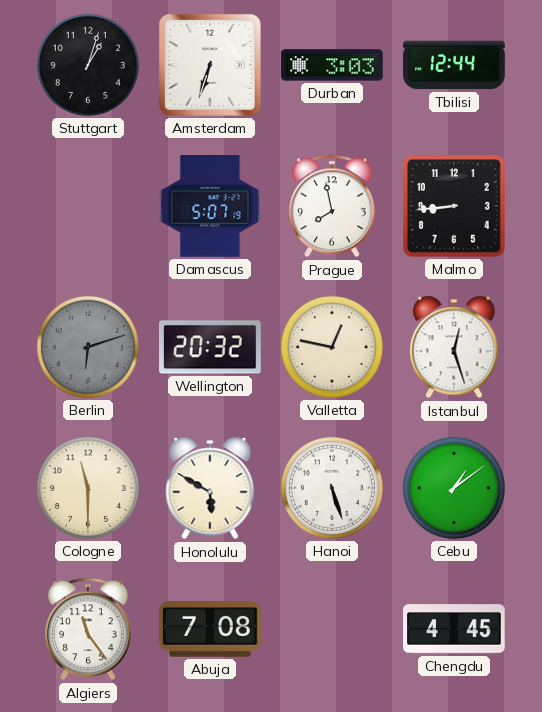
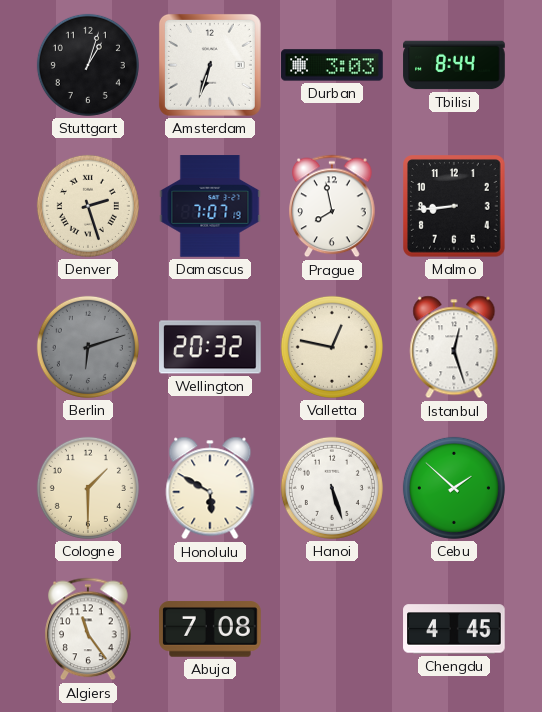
Tbilisi: 12:44 -> 8:44
Denver: none -> 2:27
Damascus: 5:07 -> 7:07
Cologne: 11:30 -> 1:30
Cebu: 1:09 -> 1:52
